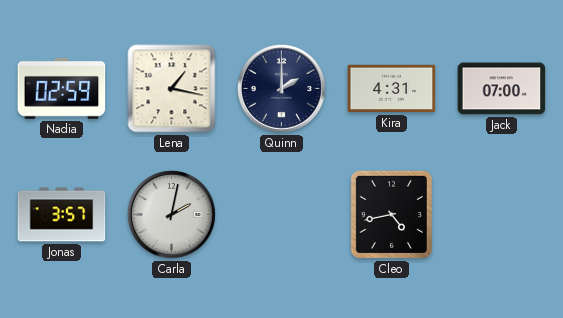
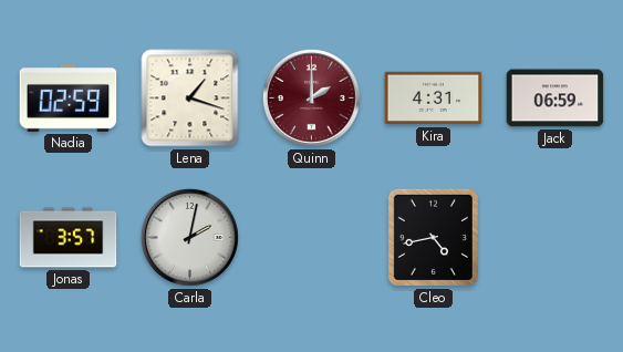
Lena: 1:17 -> 1:18
Quinn dial: navy -> burgundy
Jack: 07:00 -> 06:59
